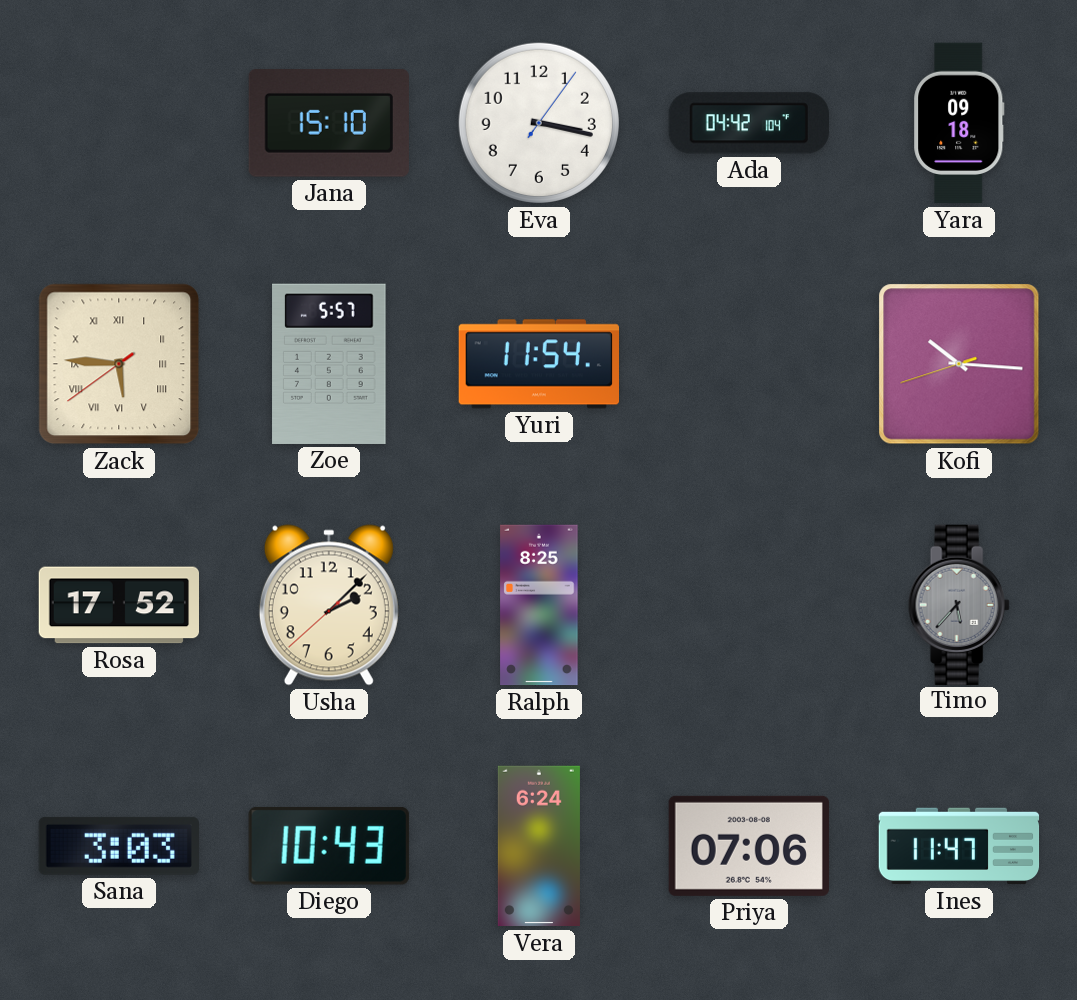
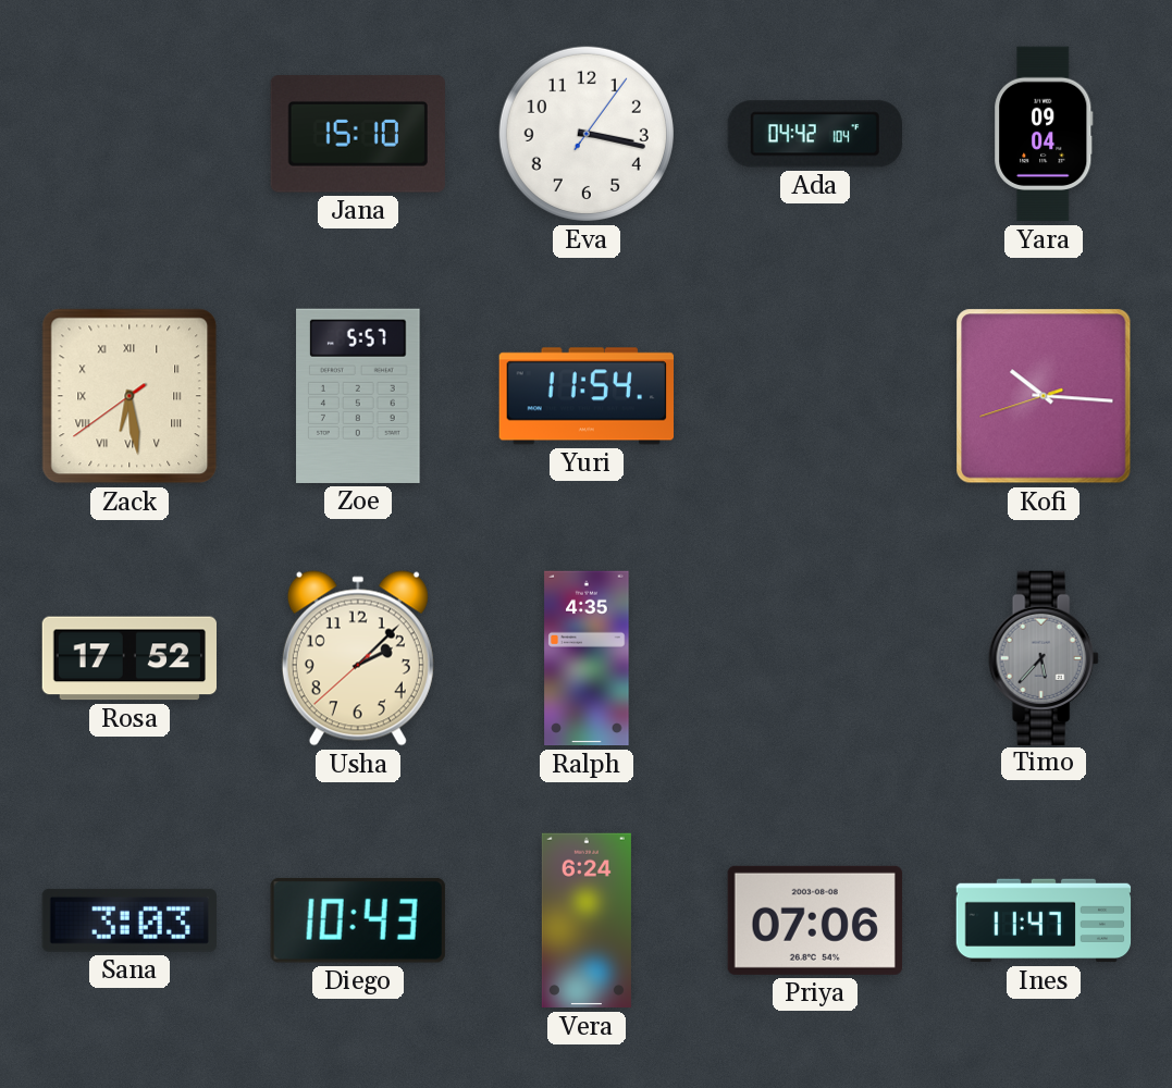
Yara: 09:18 -> 09:04
Zack: 5:45 -> 6:28
Ralph: 8:25 -> 4:35
